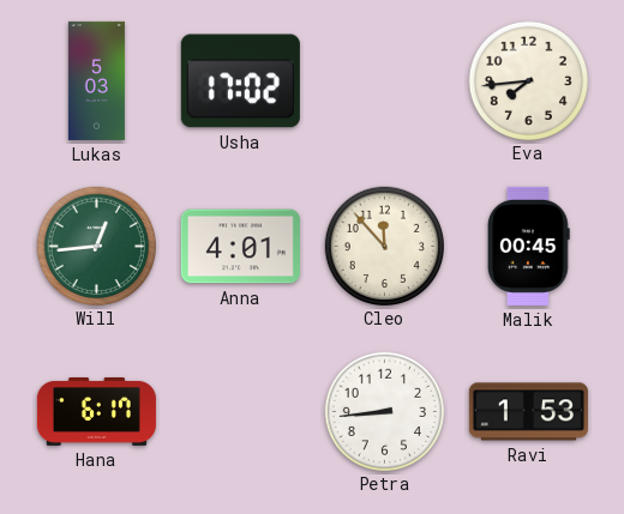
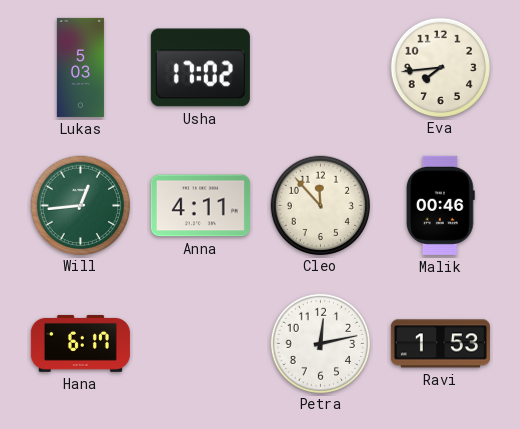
Anna: 4:01 -> 4:11
Malik: 00:45 -> 00:46
Petra: 8:44 -> 12:13
